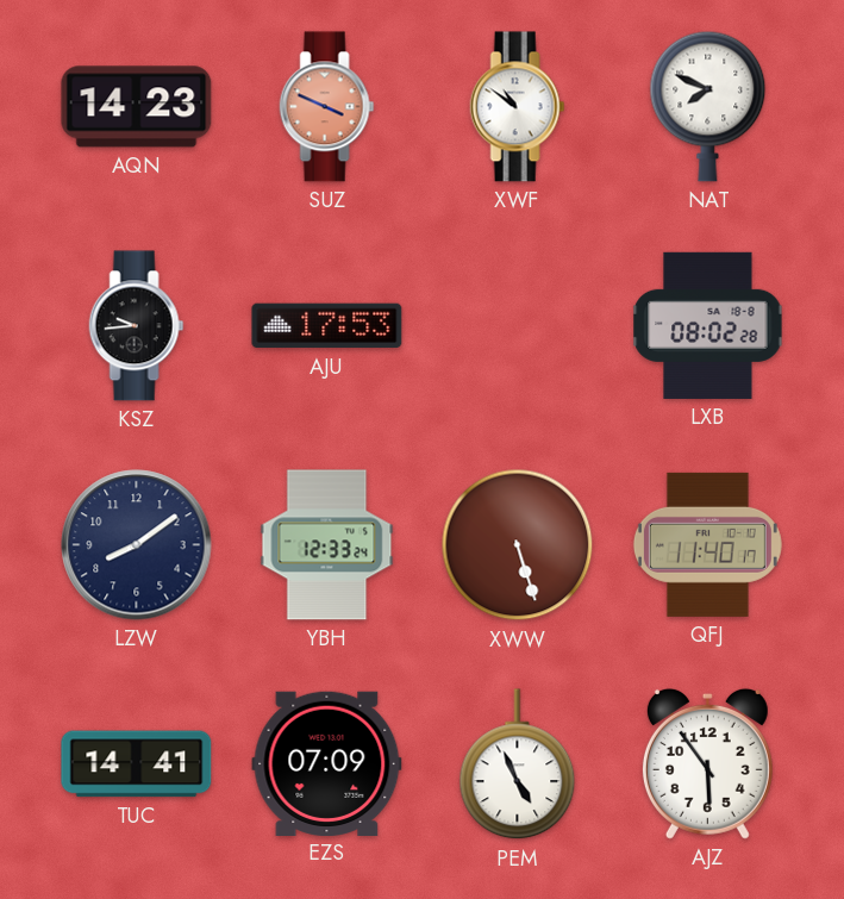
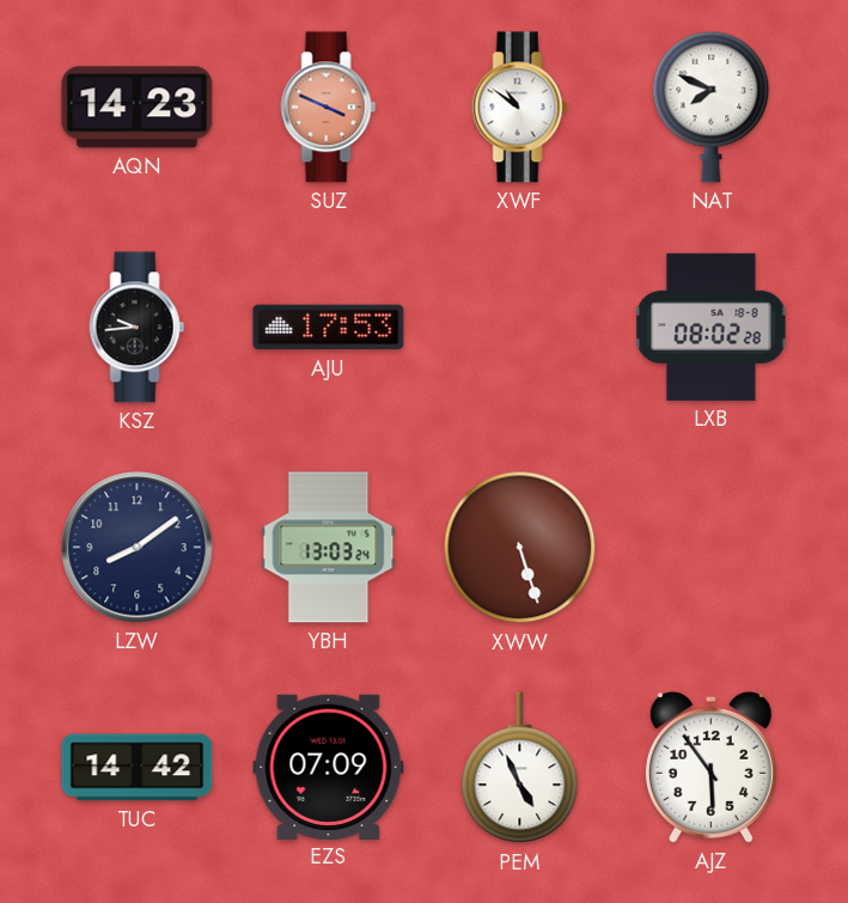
YBH: 12:33 -> 13:03
QFJ: 11:40 -> none
TUC: 14:41 -> 14:42
